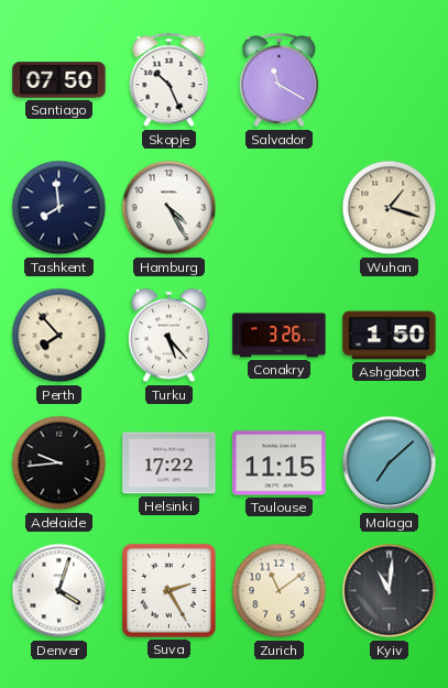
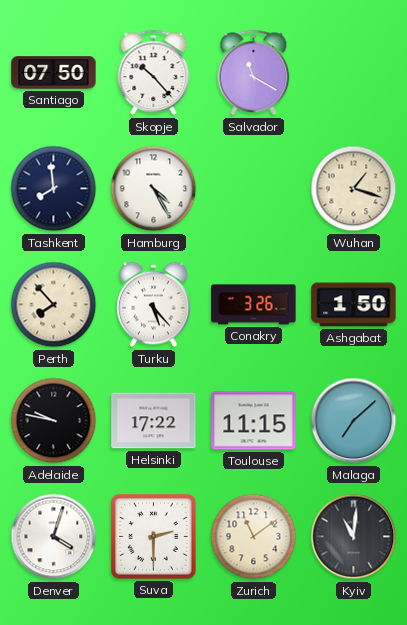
Skopje: 10:26 -> 10:23
Adelaide: 9:44 -> 9:47
Suva: 2:25 -> 2:30
